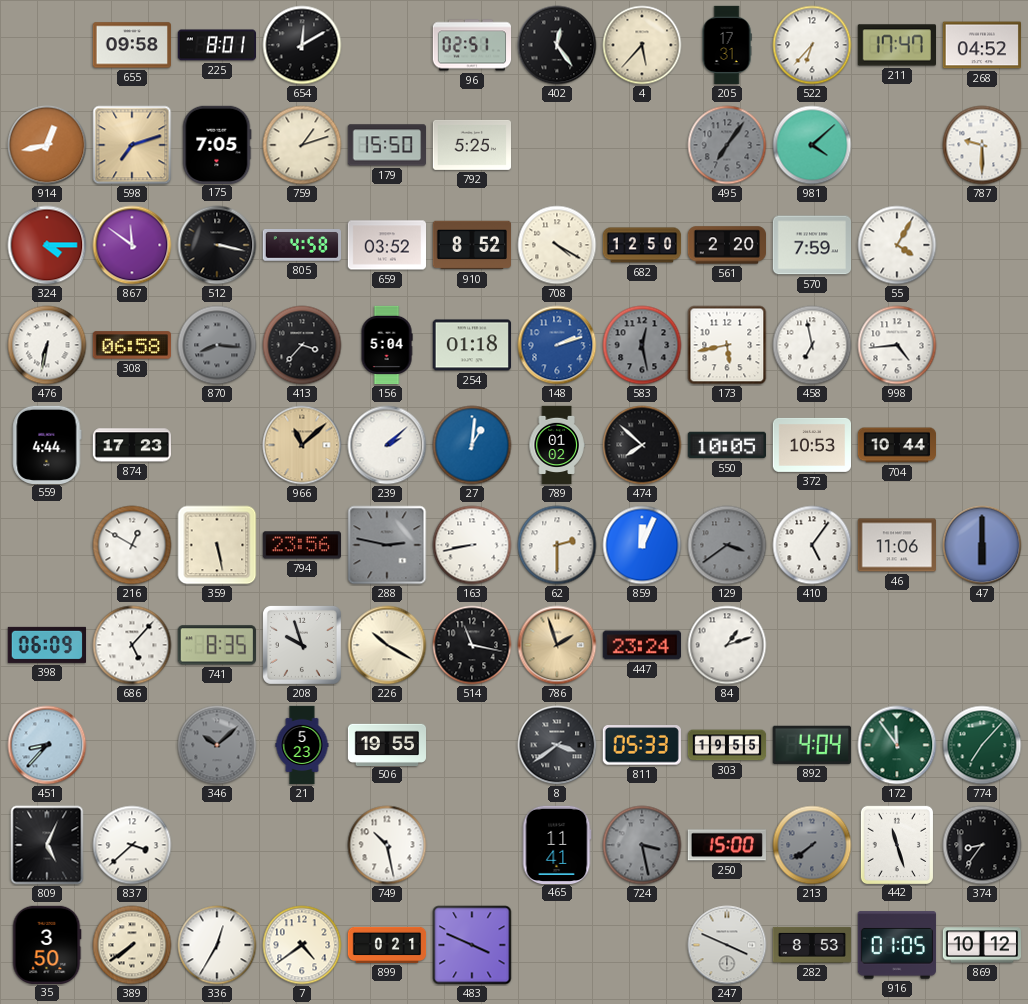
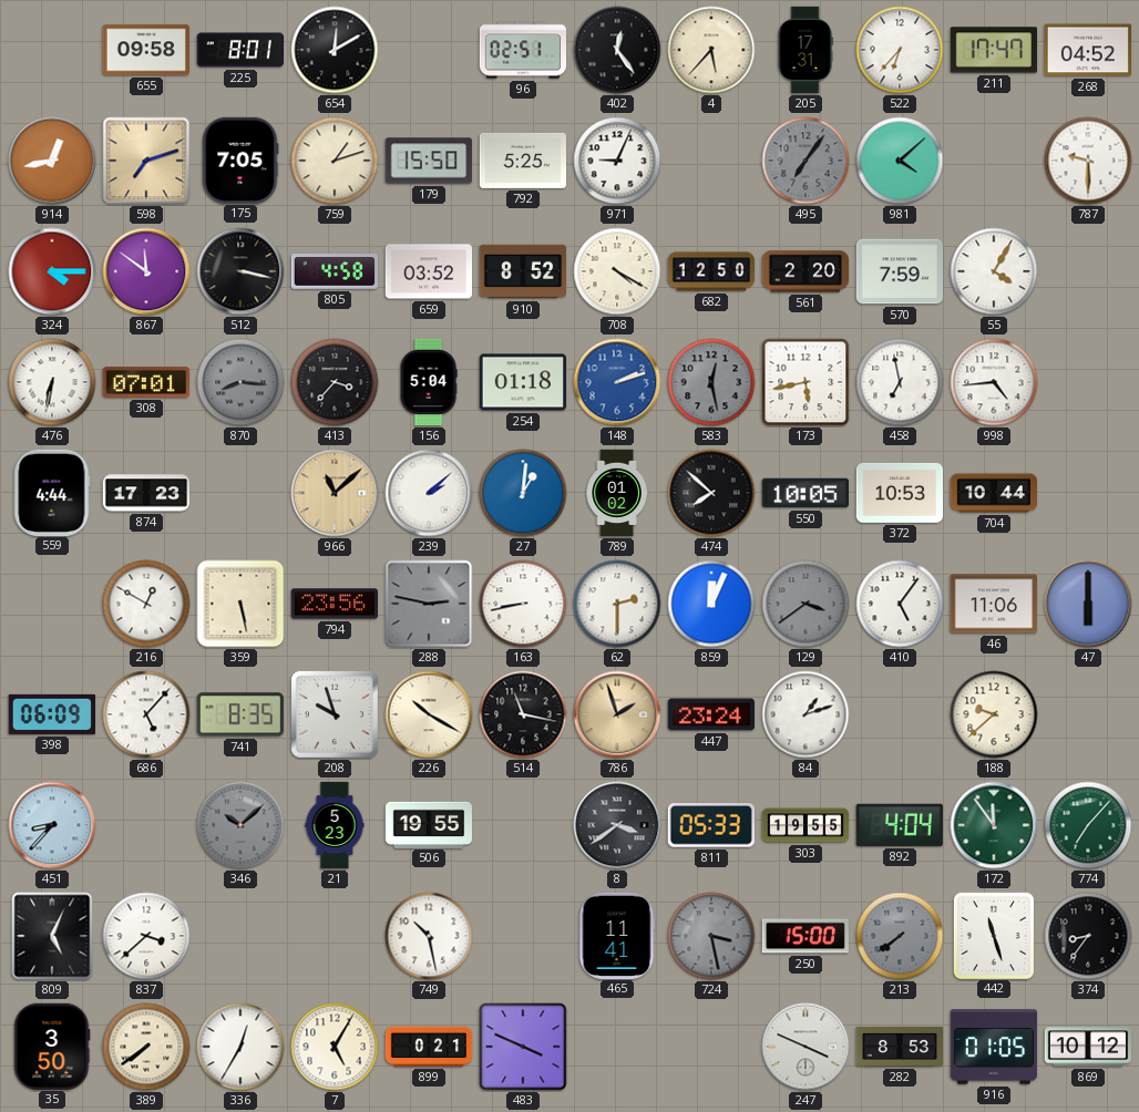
971: none -> 9:04
308: 06:58 -> 07:01
188: none -> 9:38
7: 4:39 -> 5:05
